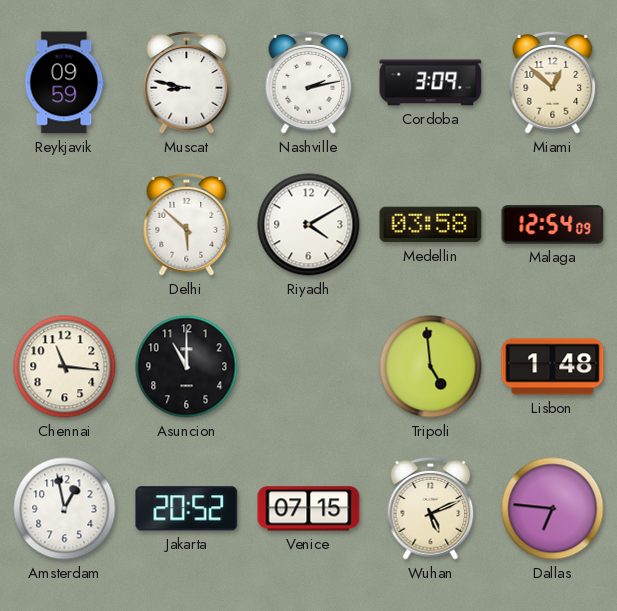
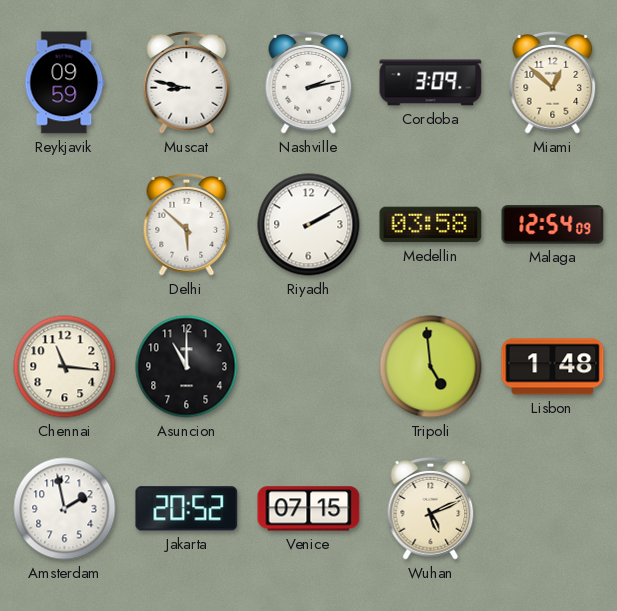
Riyadh: 4:10 -> 2:10
Amsterdam: 12:58 -> 1:58
Dallas: 6:46 -> none
